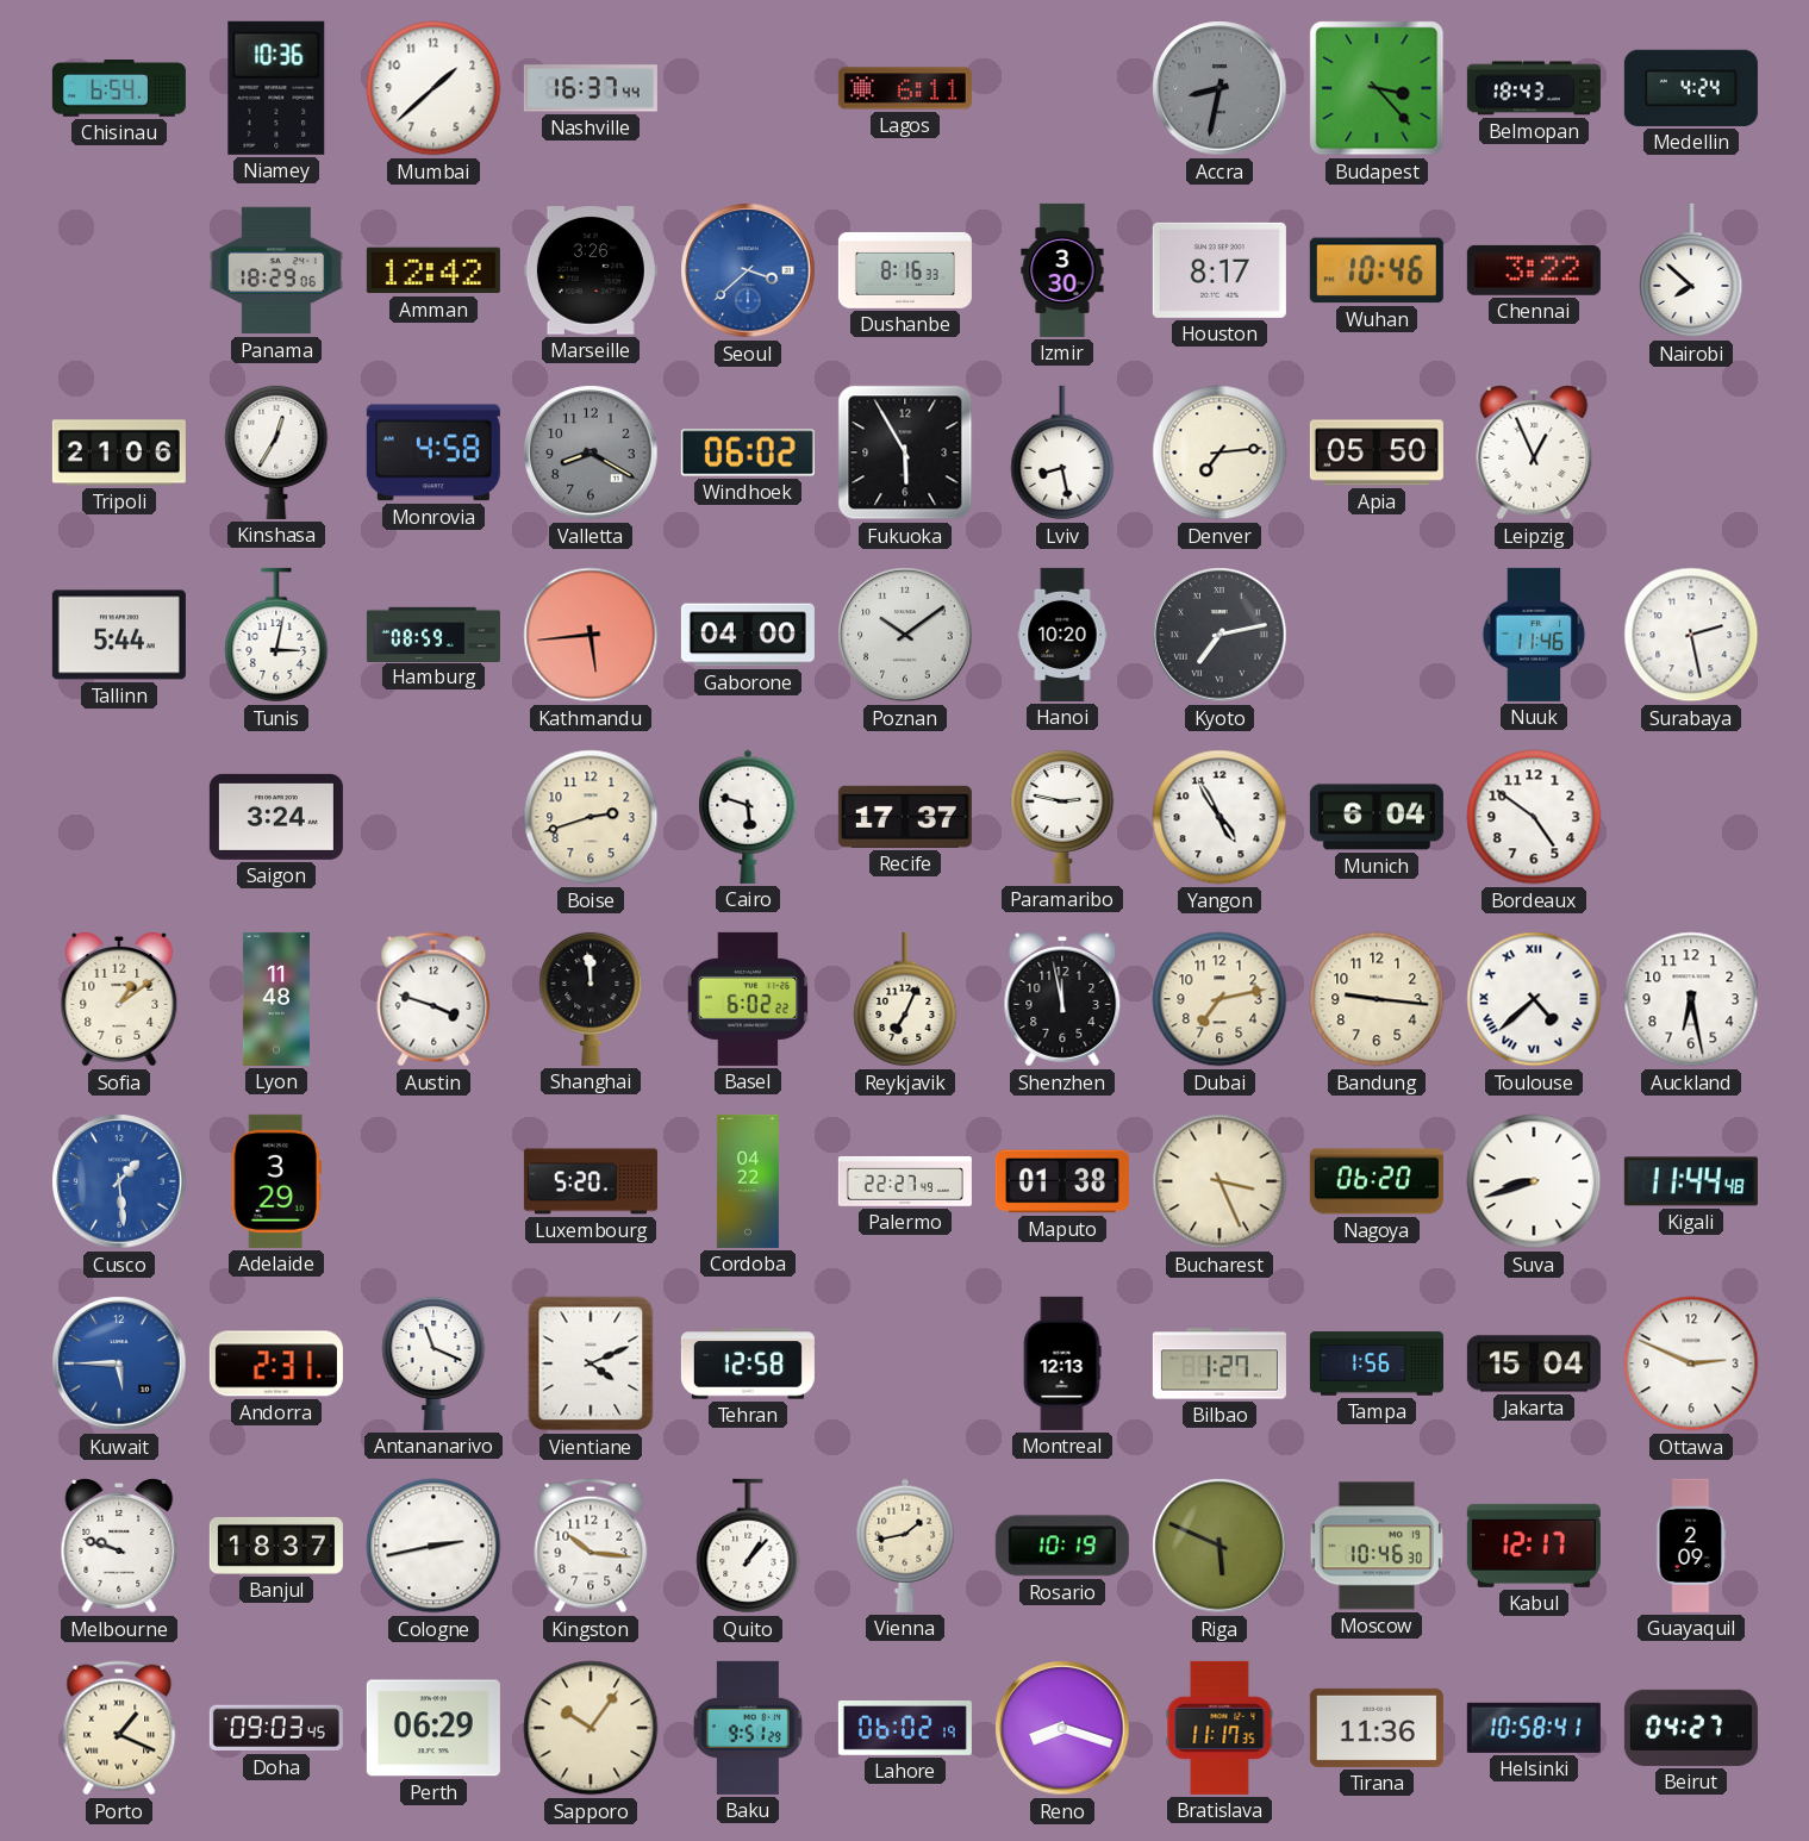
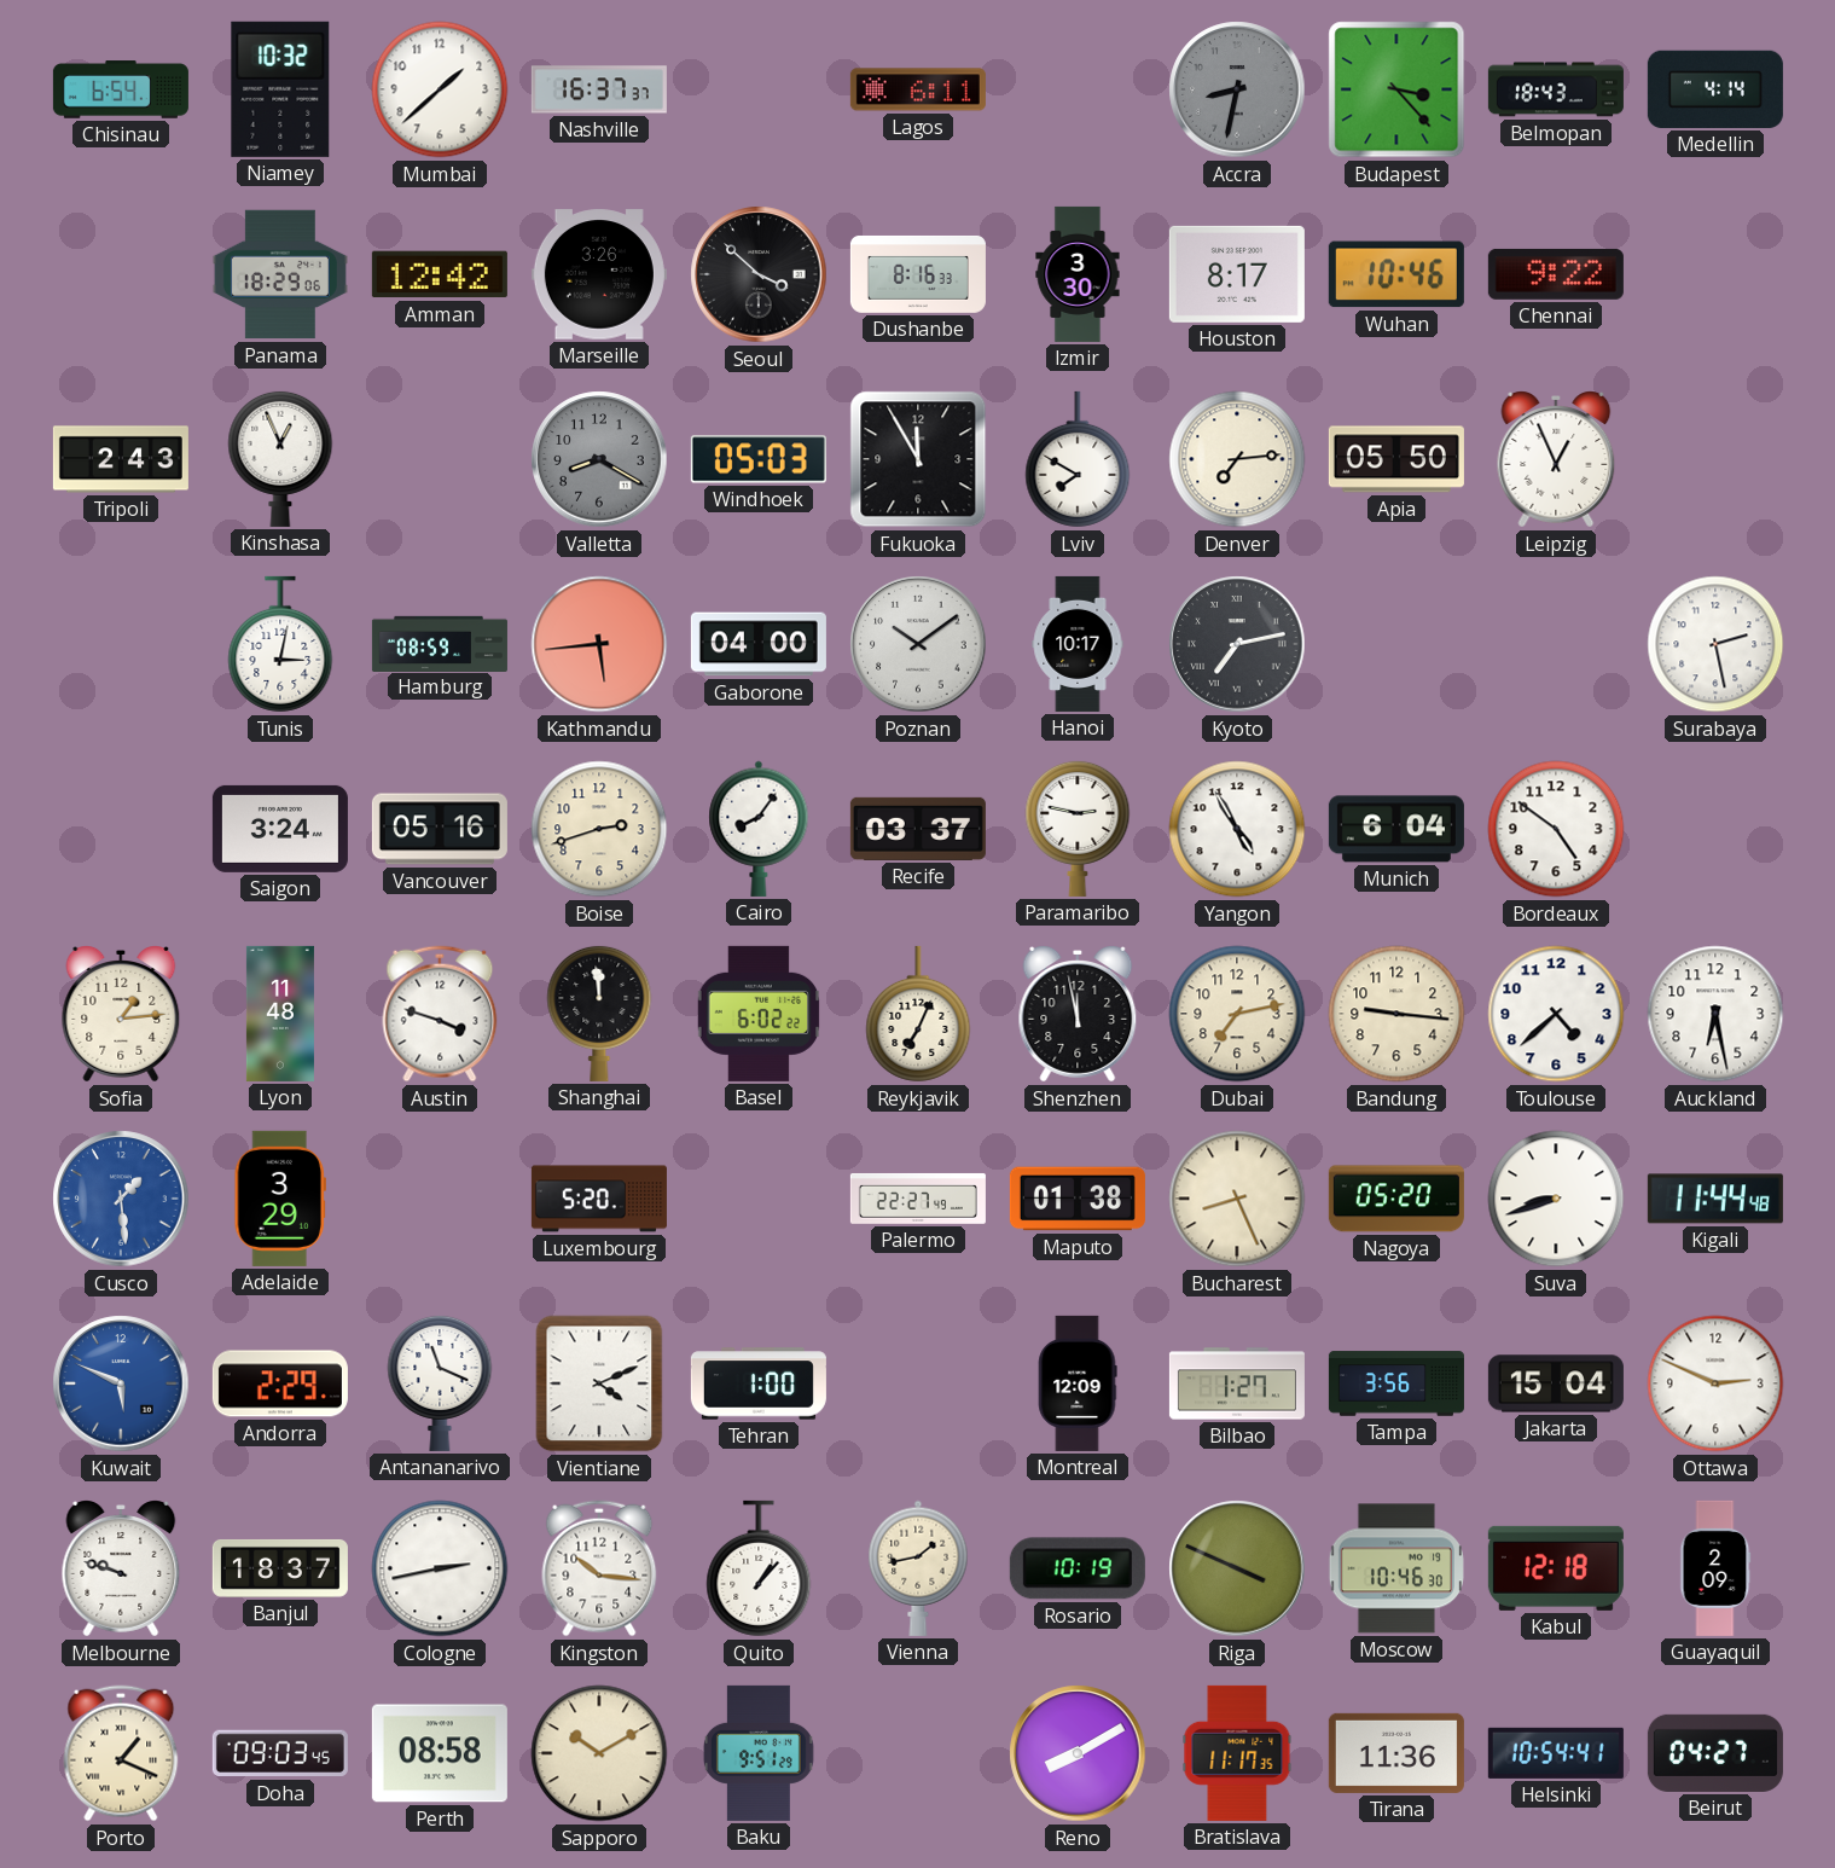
Niamey: 10:36 -> 10:32
Nashville: 16:37:44 -> 16:37:37
Medellin: 4:24 -> 4:14
Seoul: 3:38 -> 3:52
Seoul dial: blue -> black
Chennai: 3:22 -> 9:22
Nairobi: 7:52 -> none
Tripoli: 21:06 -> 2:43
Kinshasa: 12:35 -> 12:56
Monrovia: 4:58 -> none
Windhoek: 06:02 -> 05:03
Fukuoka: 5:55 -> 11:55
Lviv: 8:28 -> 7:50
Tallinn: 5:44 -> none
Hanoi: 10:20 -> 10:17
Nuuk: 11:46 -> none
Vancouver: none -> 05:16
Cairo: 5:48 -> 8:06
Recife: 17:37 -> 03:37
Sofia: 1:09 -> 1:14
Toulouse numerals: Roman -> Arabic
Cordoba: 04:22 -> none
Bucharest: 3:26 -> 8:26
Nagoya: 06:20 -> 05:20
Kuwait: 5:45 -> 5:49
Andorra: 2:31 -> 2:29
Tehran: 12:58 -> 1:00
Montreal: 12:13 -> 12:09
Tampa: 1:56 -> 3:56
Riga: 5:49 -> 3:49
Kabul: 12:17 -> 12:18
Perth: 06:29 -> 08:58
Sapporo: 10:06 -> 10:10
Lahore: 06:02 -> none
Reno: 8:18 -> 8:10
Helsinki: 10:58 -> 10:54
